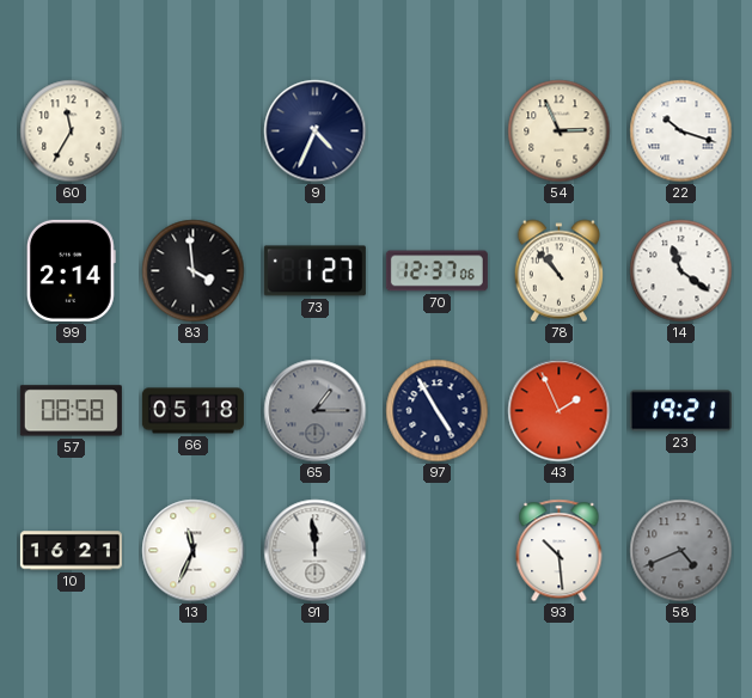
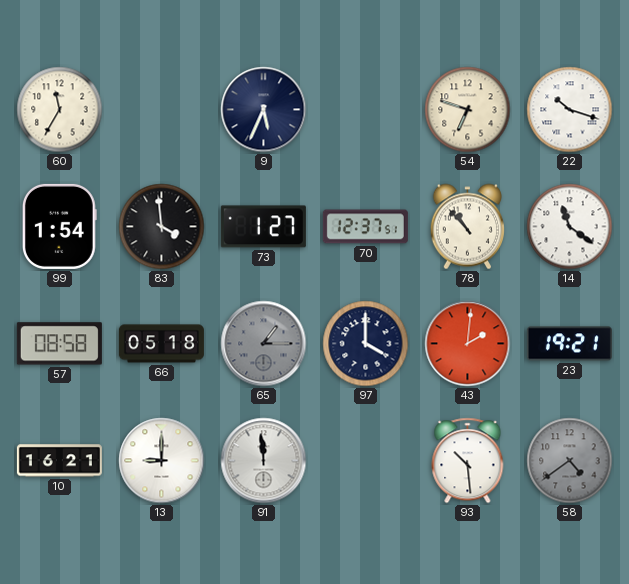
9: 4:34 -> 5:34
54: 2:56 -> 6:48
99: 2:14 -> 1:54
70: 12:37:06 -> 12:37:51
97: 4:55 -> 4:00
43: 1:56 -> 2:01
13: 11:34 -> 9:00
58: 4:41 -> 4:39
